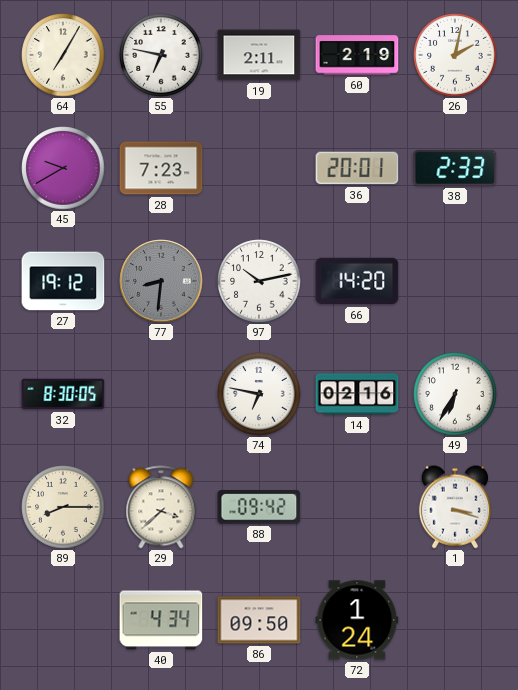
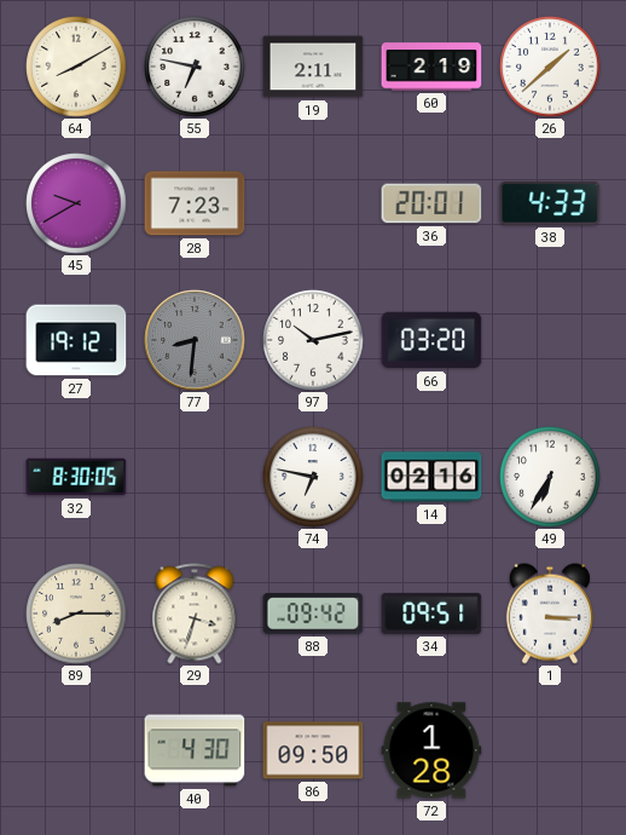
64: 7:05 -> 8:10
26: 2:02 -> 1:38
38: 2:33 -> 4:33
66: 14:20 -> 03:20
29: 3:38 -> 3:33
34: none -> 09:51
1: 3:18 -> 3:15
40: 4:34 -> 4:30
72: 1:24 -> 1:28
